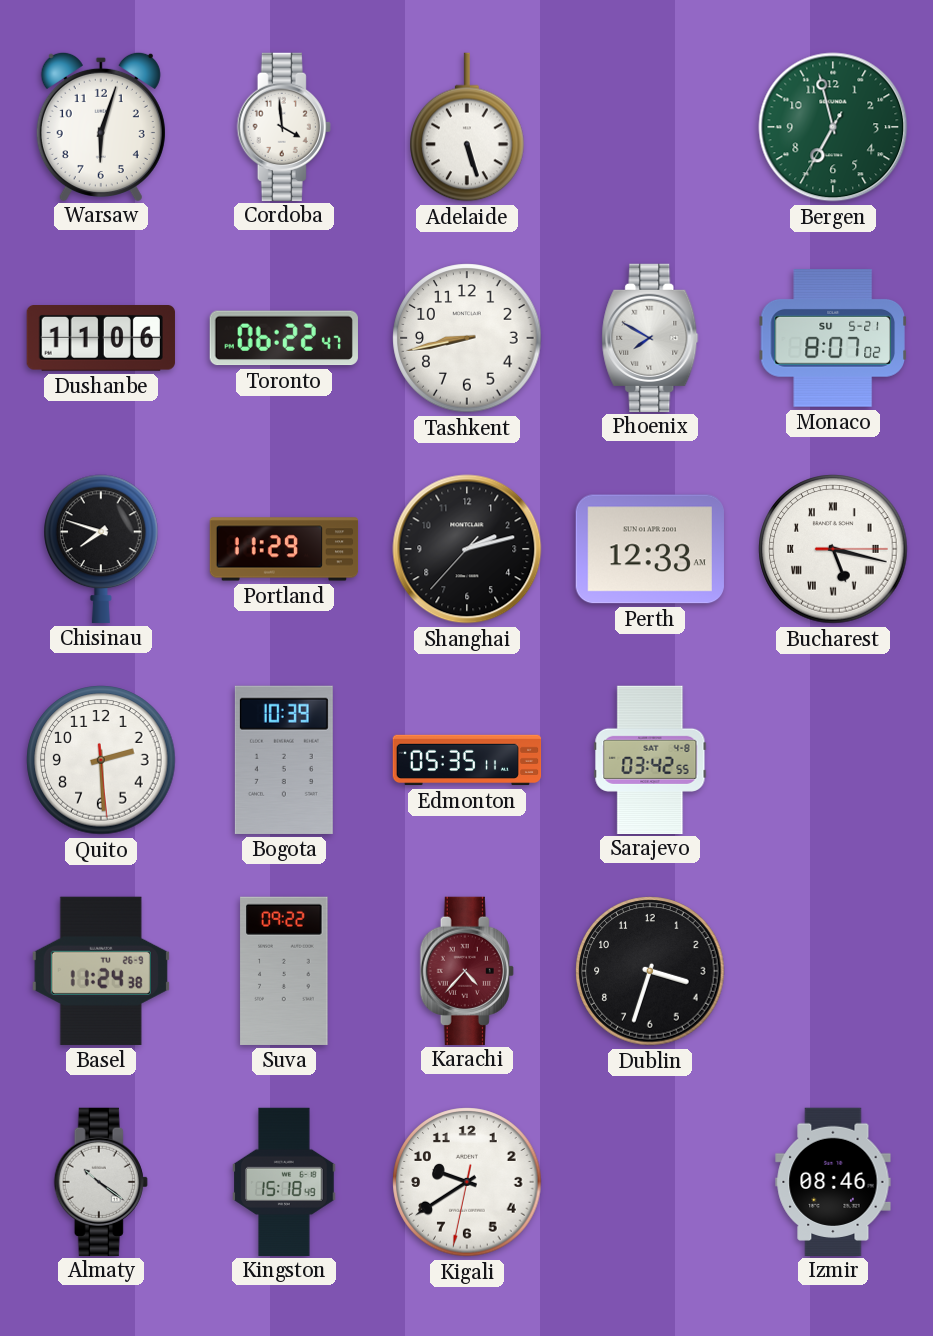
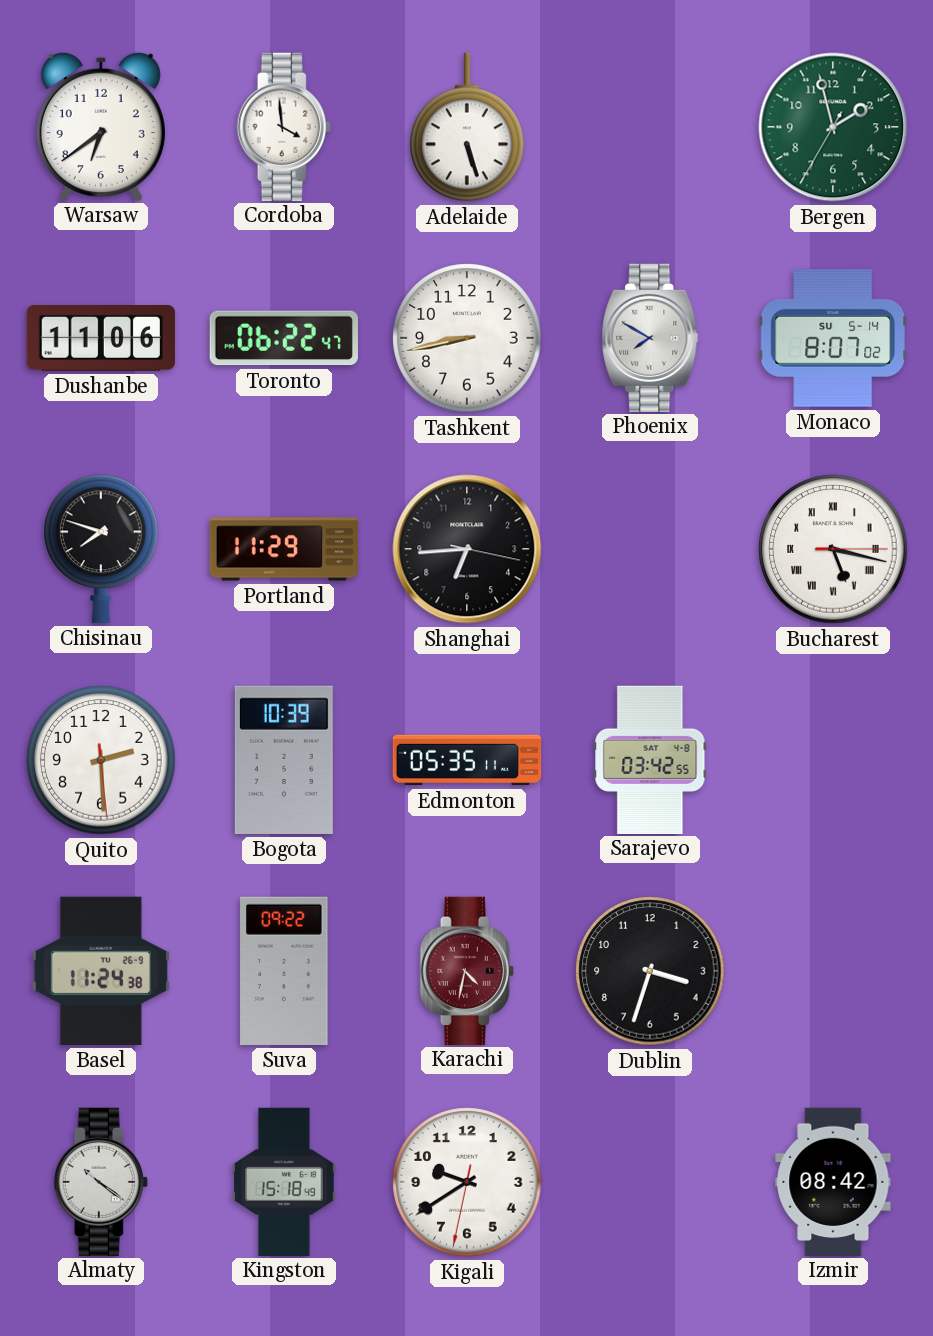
Warsaw: 6:03 -> 6:39
Bergen: 6:57 -> 1:57
Monaco date: SU 5-21 -> SU 5-14
Shanghai: 2:12 -> 6:44
Perth: 12:33 -> none
Karachi: 4:37 -> 4:32
Izmir: 08:46 -> 08:42
